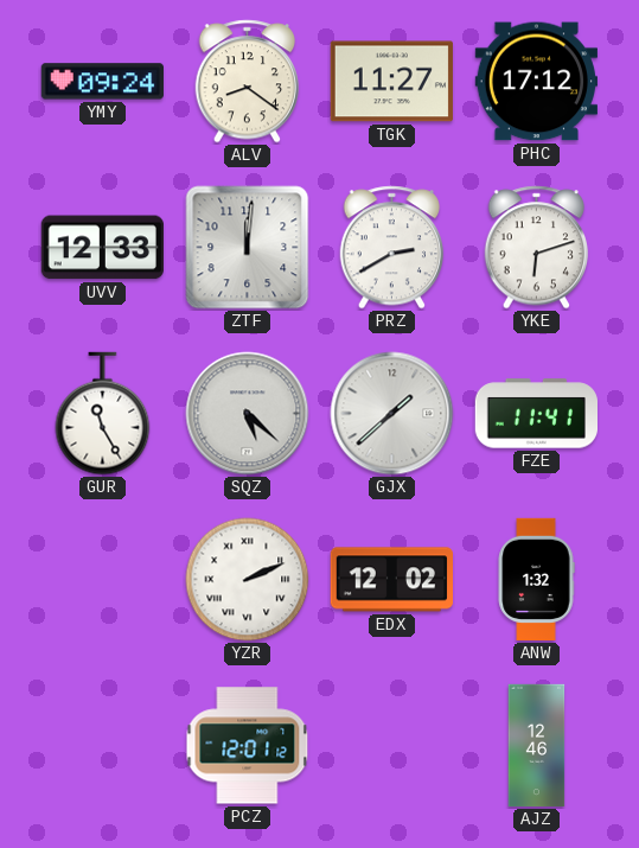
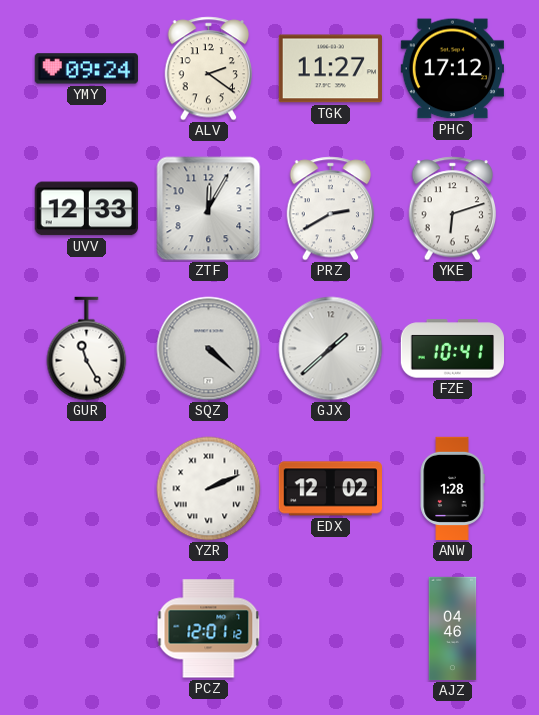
ALV: 8:21 -> 2:21
ZTF: 12:01 -> 12:05
SQZ: 5:22 -> 4:22
FZE: 11:41 -> 10:41
ANW: 1:32 -> 1:28
AJZ: 12:46 -> 04:46
